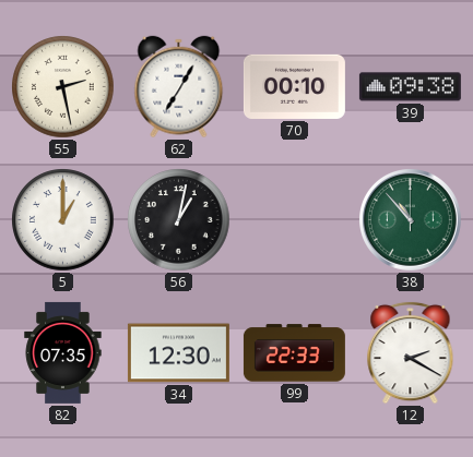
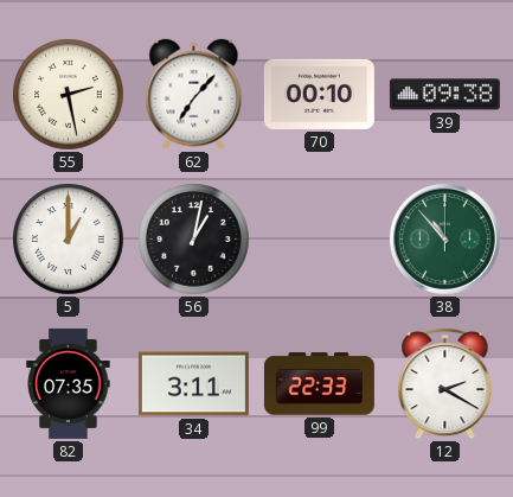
62: 7:05 -> 7:07
34: 12:30 -> 3:11
